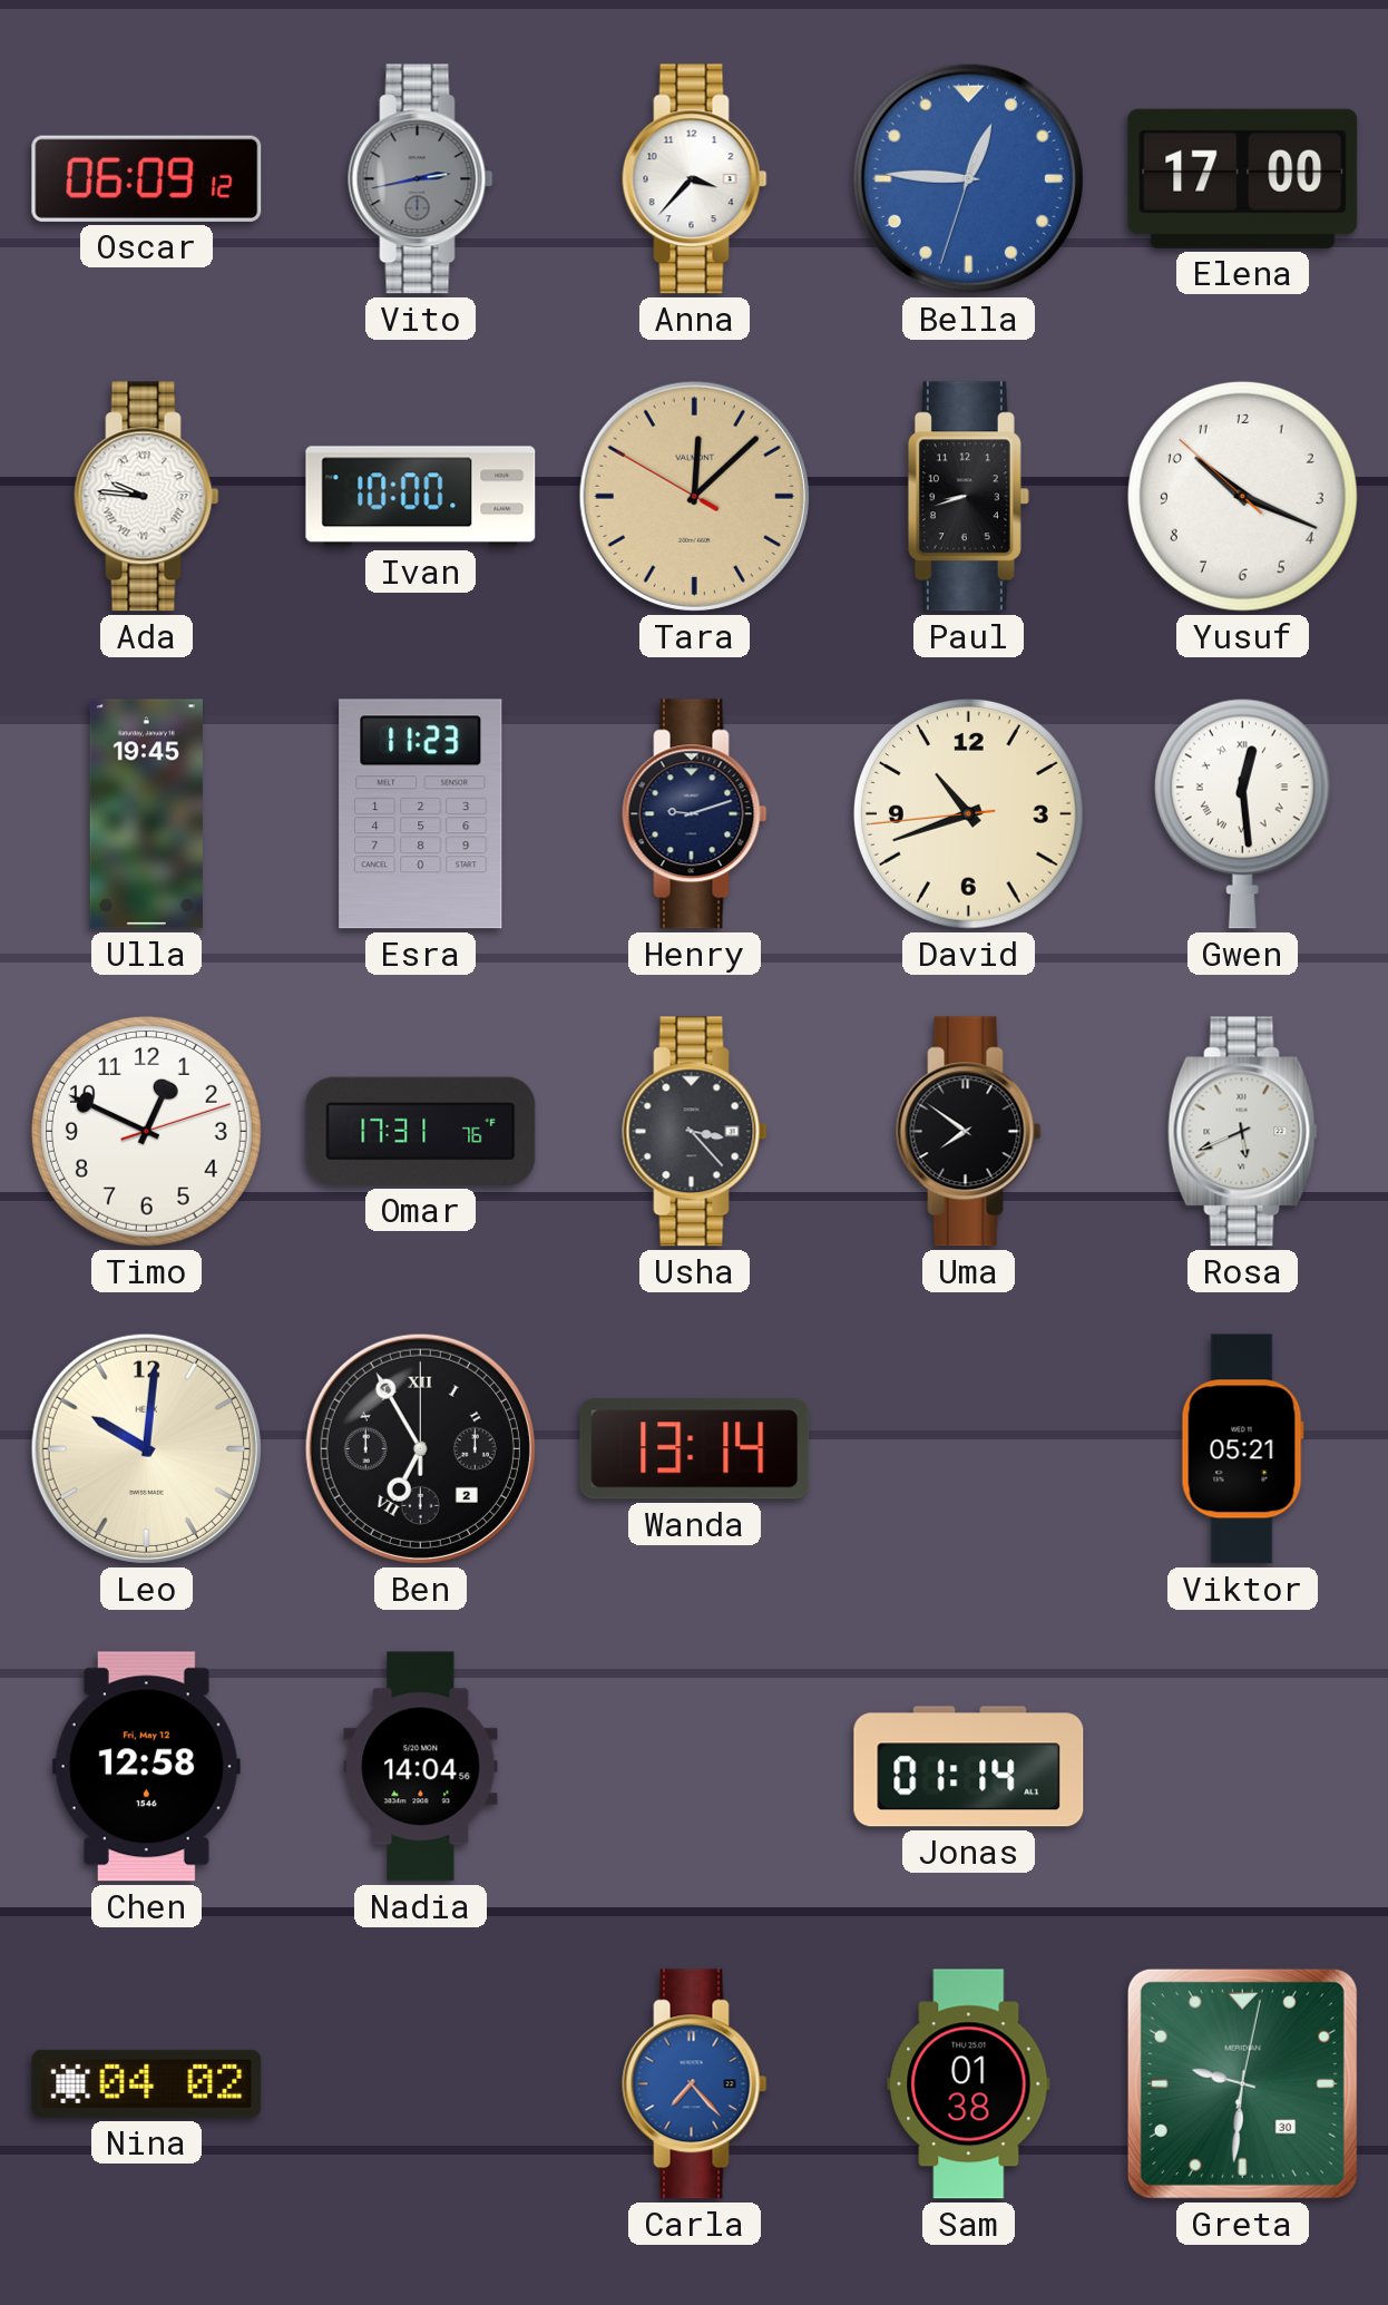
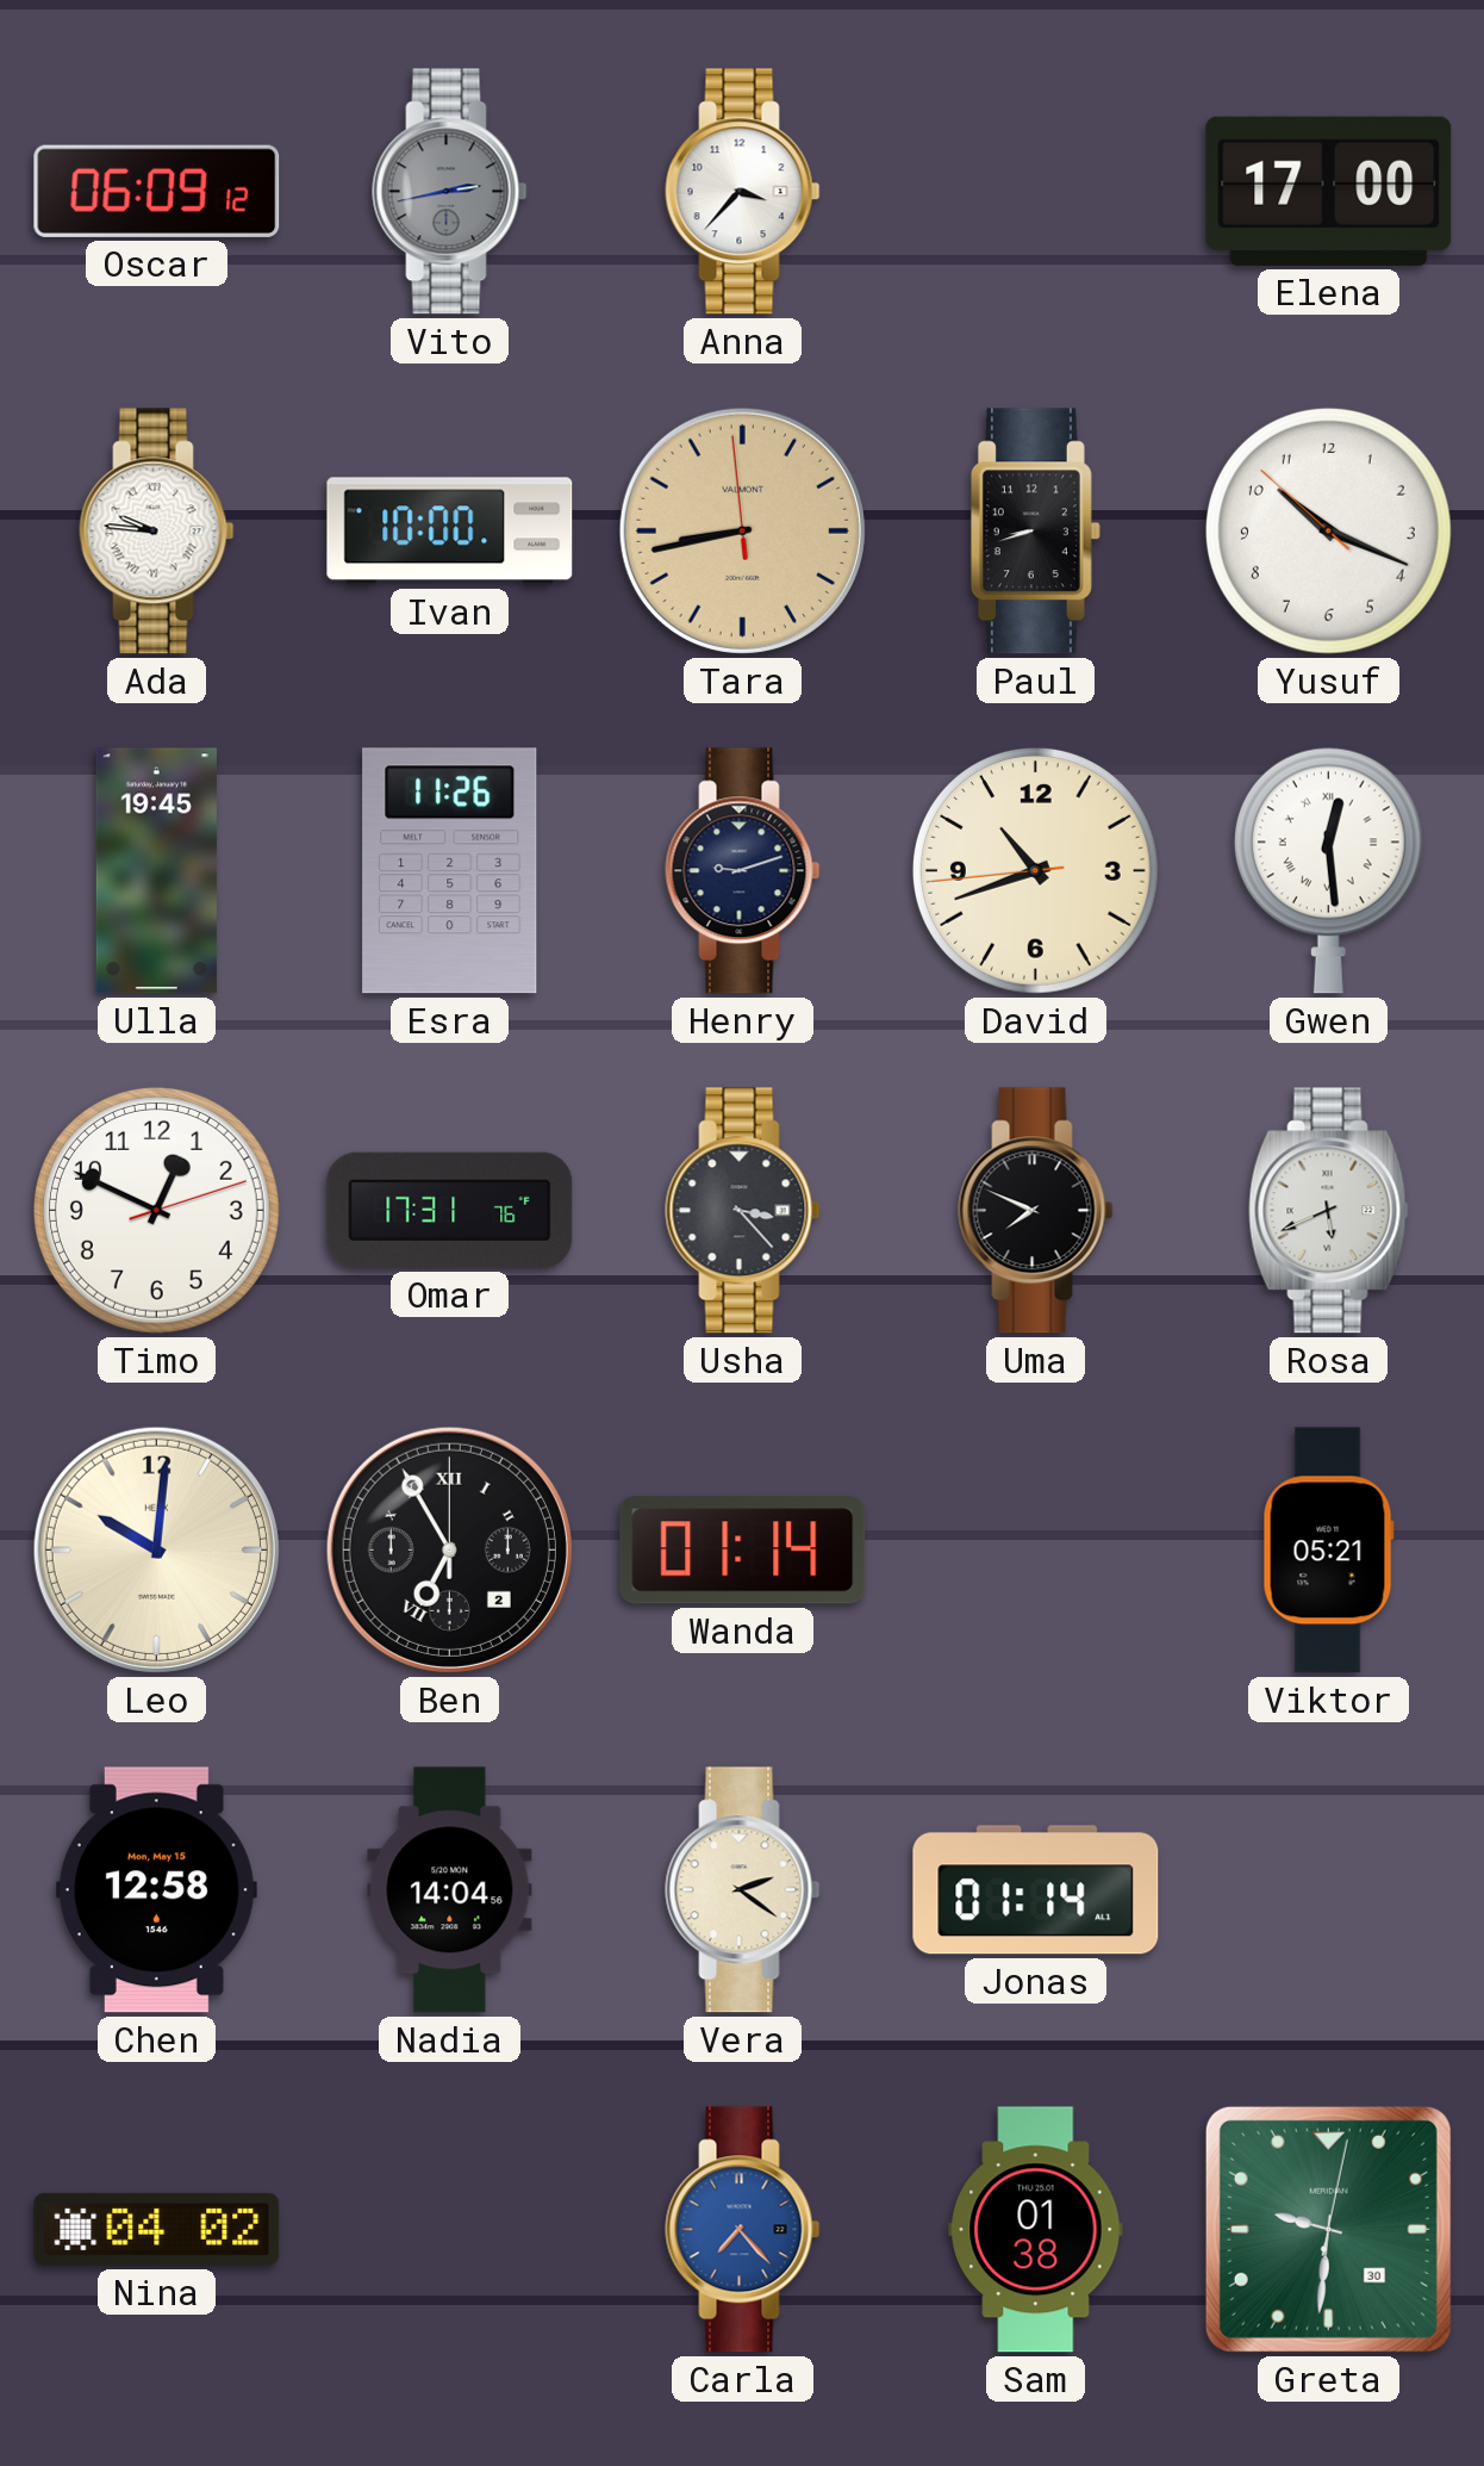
Bella: 12:45 -> none
Tara: 12:07 -> 8:42
Esra: 11:23 -> 11:26
Uma: 7:51 -> 7:49
Wanda: 13:14 -> 01:14
Chen date: Fri, May 12 -> Mon, May 15
Vera: none -> 2:21
